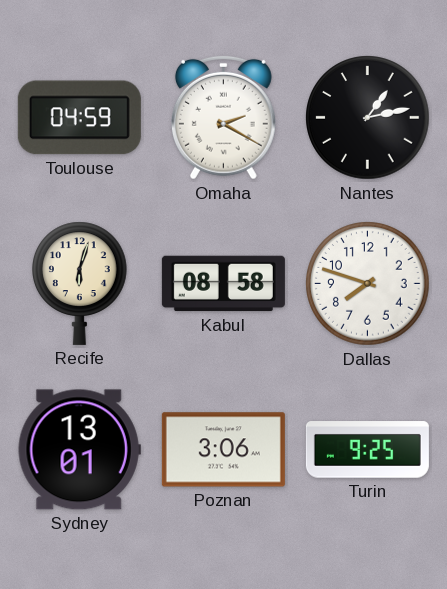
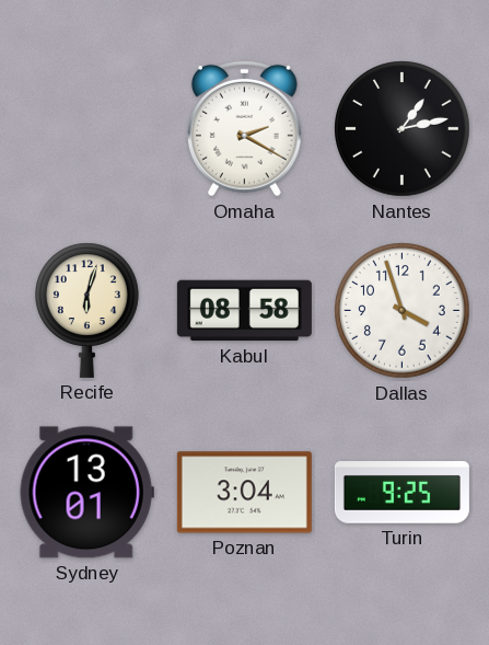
Toulouse: 04:59 -> none
Dallas: 7:48 -> 3:57
Poznan: 3:06 -> 3:04
